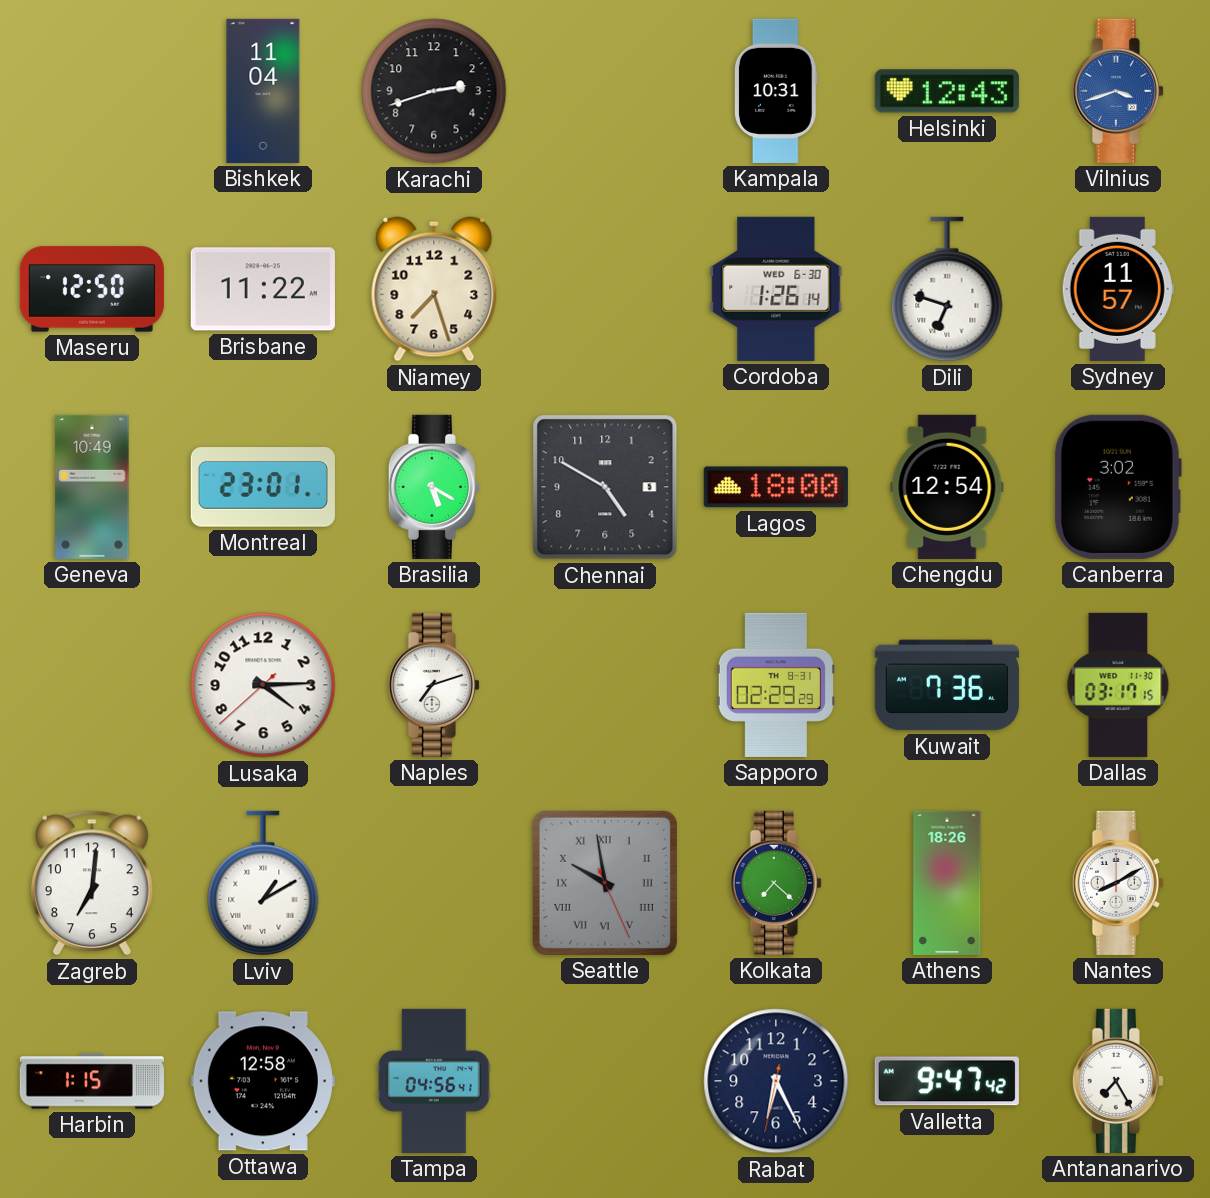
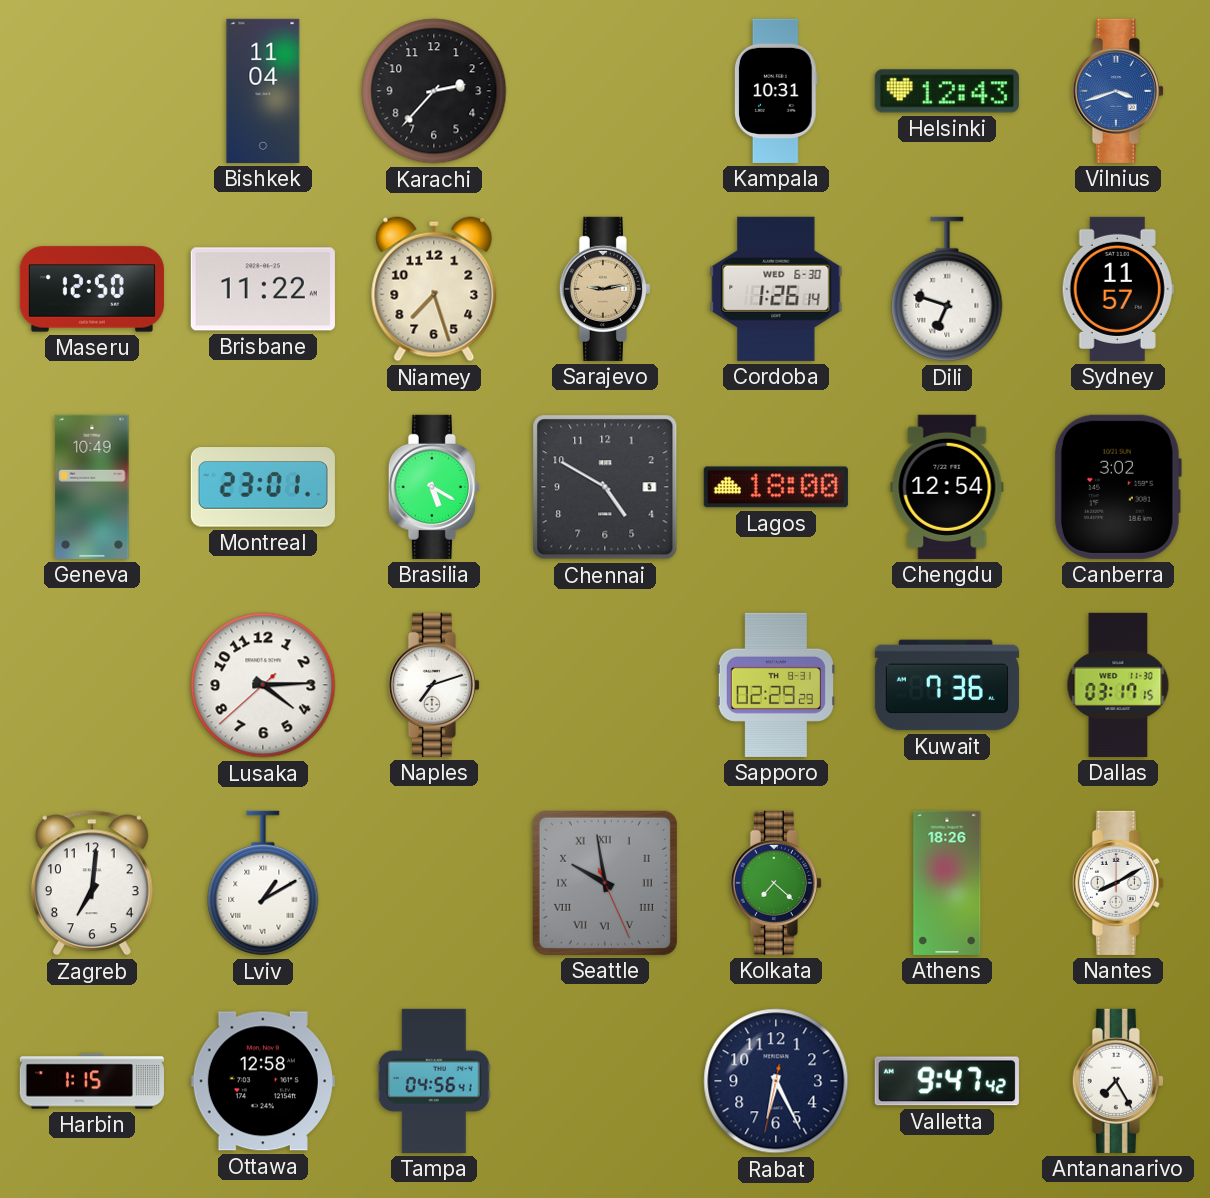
Karachi: 2:42 -> 2:37
Sarajevo: none -> 9:13
